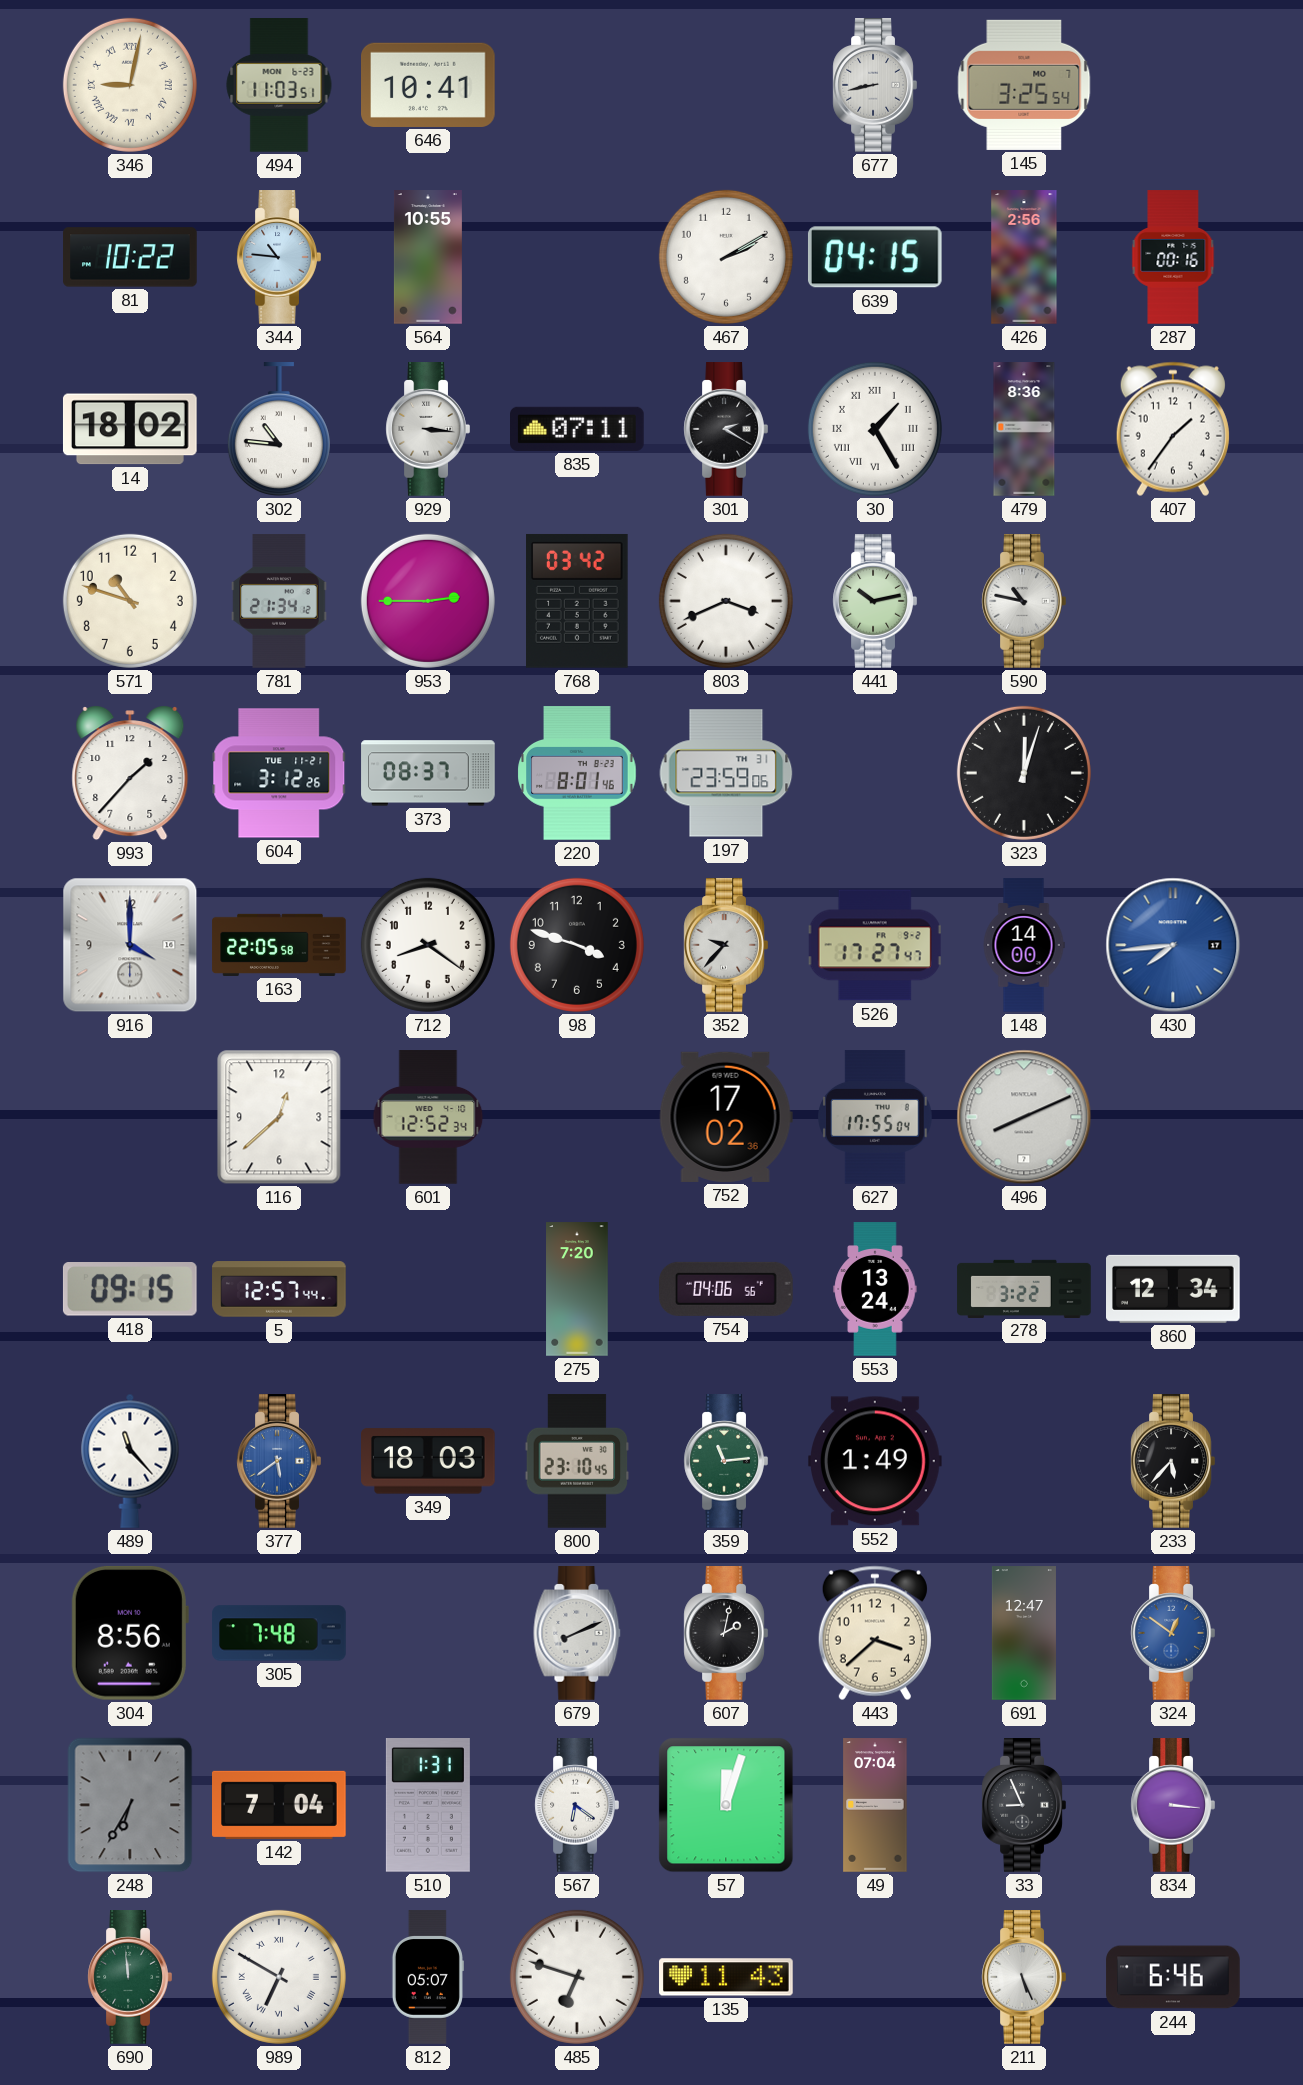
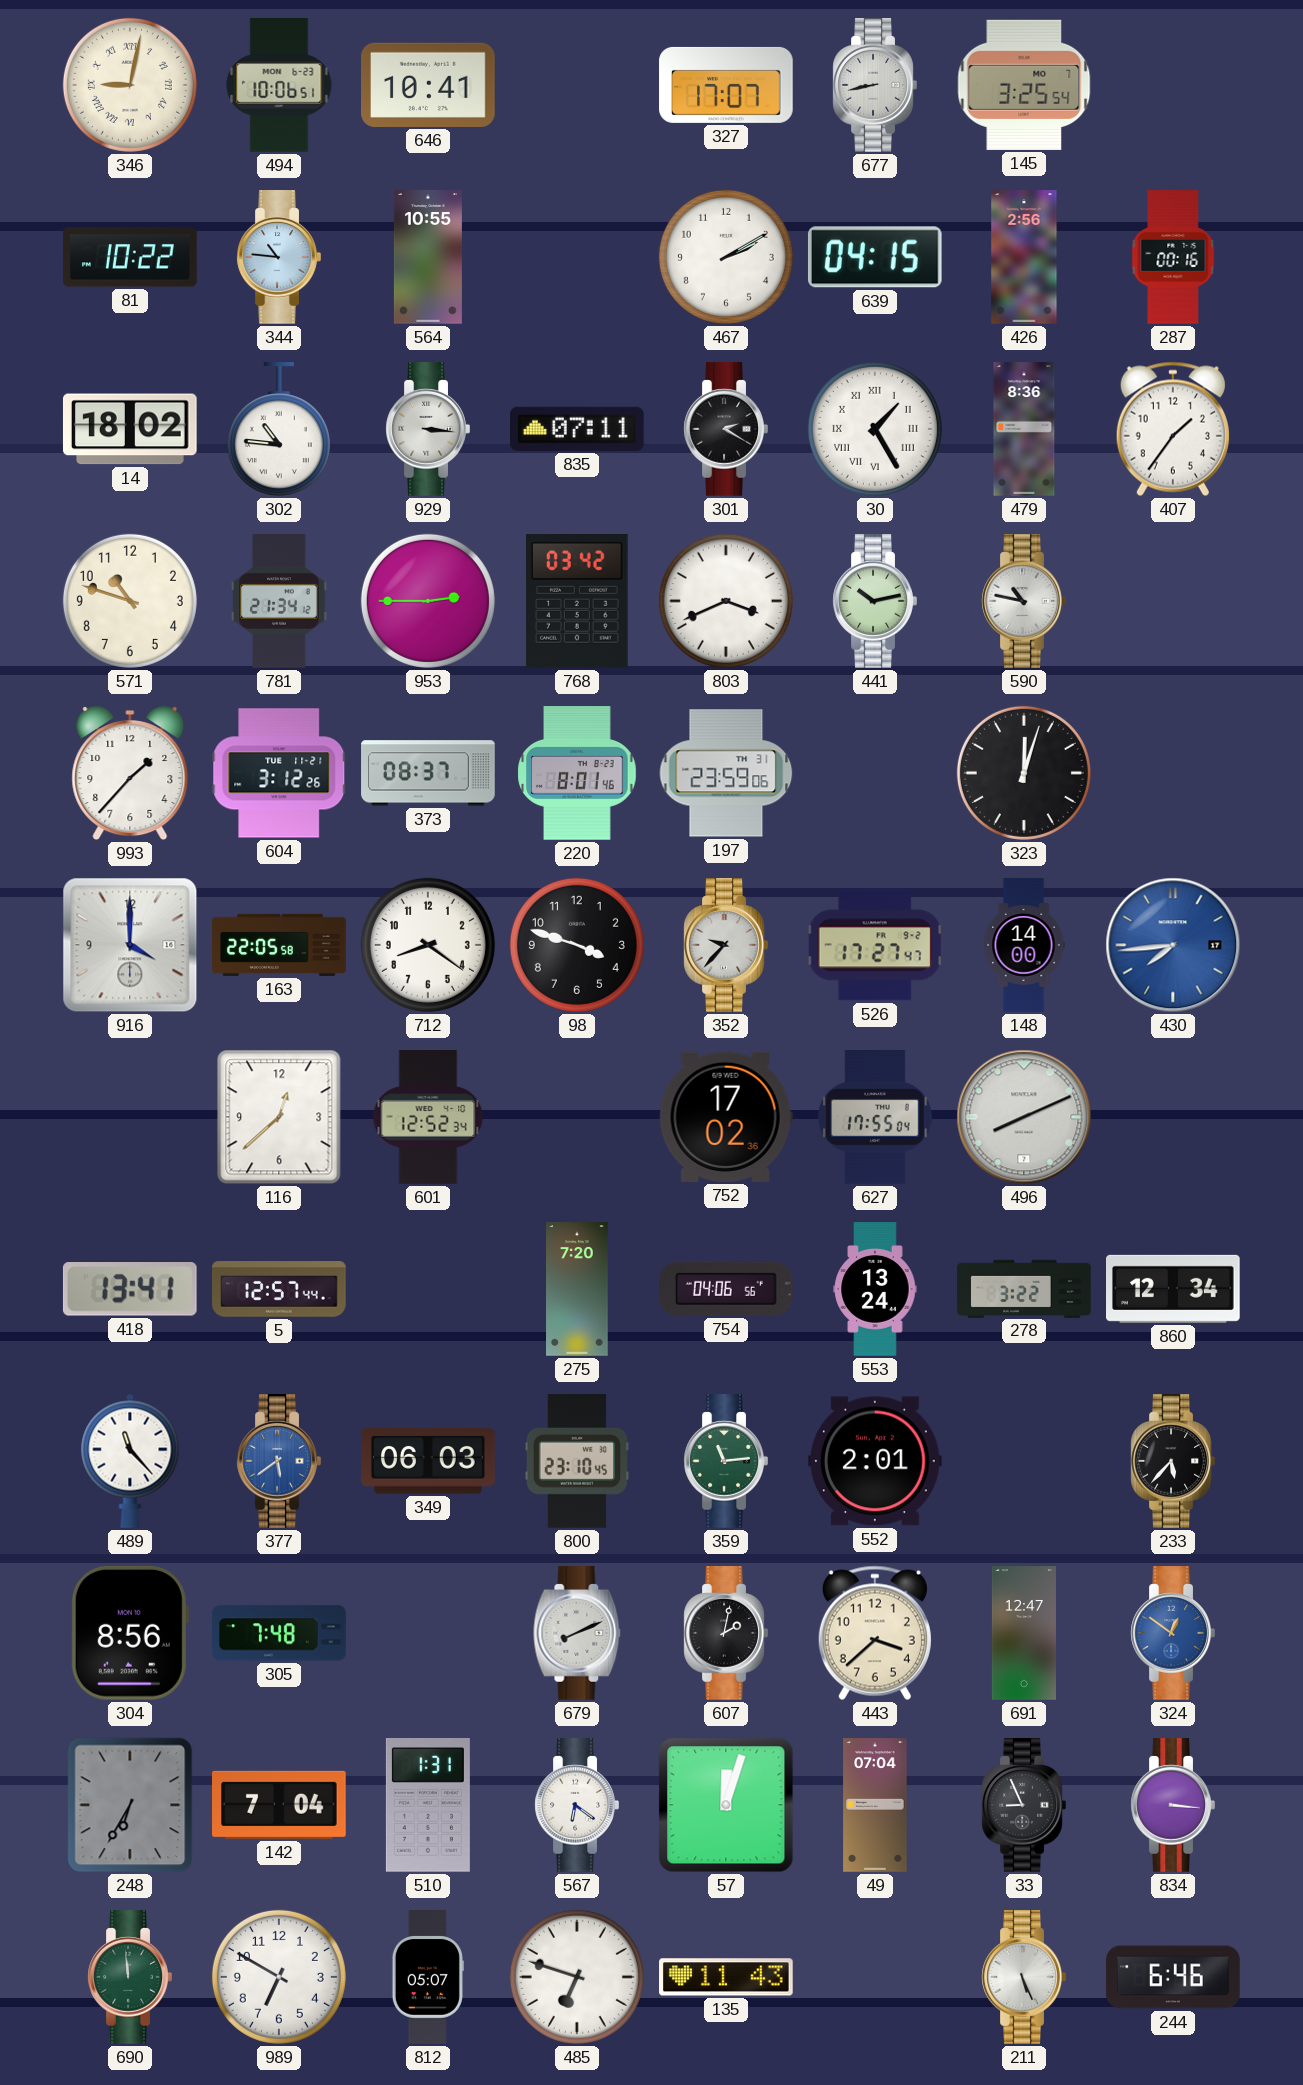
494: 11:03 -> 10:06
327: none -> 17:07
418: 09:15 -> 13:41
349: 18:03 -> 06:03
552: 1:49 -> 2:01
989 numerals: Roman -> Arabic
